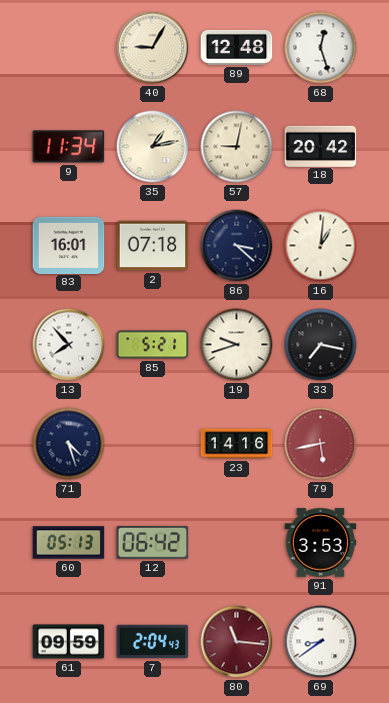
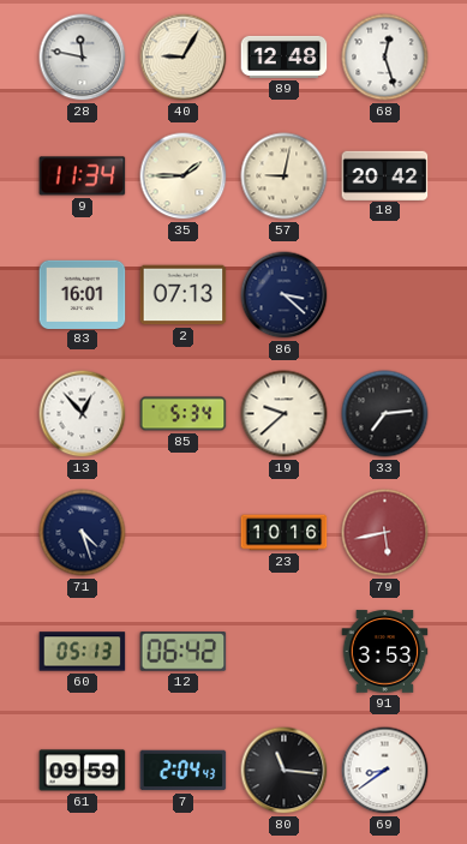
28: none -> 11:47
35: 1:13 -> 1:45
2: 07:18 -> 07:13
16: 1:01 -> none
13: 7:53 -> 12:53
85: 5:21 -> 5:34
19: 9:42 -> 9:38
33: 7:17 -> 7:14
23: 14:16 -> 10:16
80 dial: burgundy -> black
